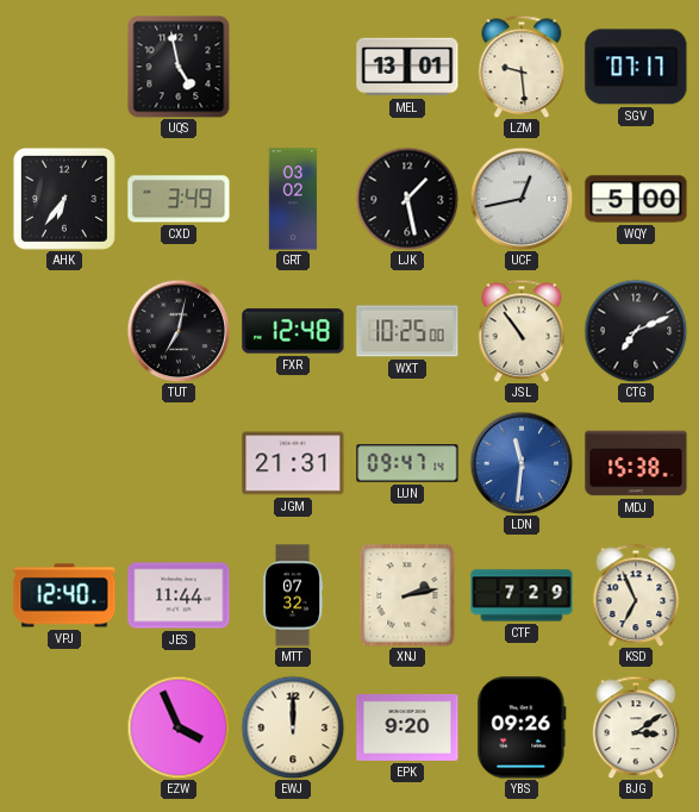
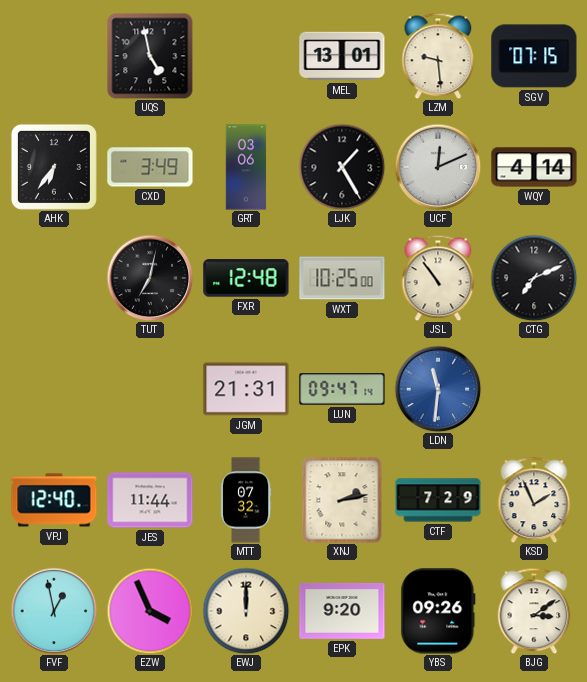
SGV: 07:17 -> 07:15
GRT: 03:02 -> 03:06
LJK: 1:28 -> 1:25
UCF: 12:43 -> 12:11
WQY: 5:00 -> 4:14
MDJ: 15:38 -> none
KSD: 6:56 -> 1:56
FVF: none -> 12:58
